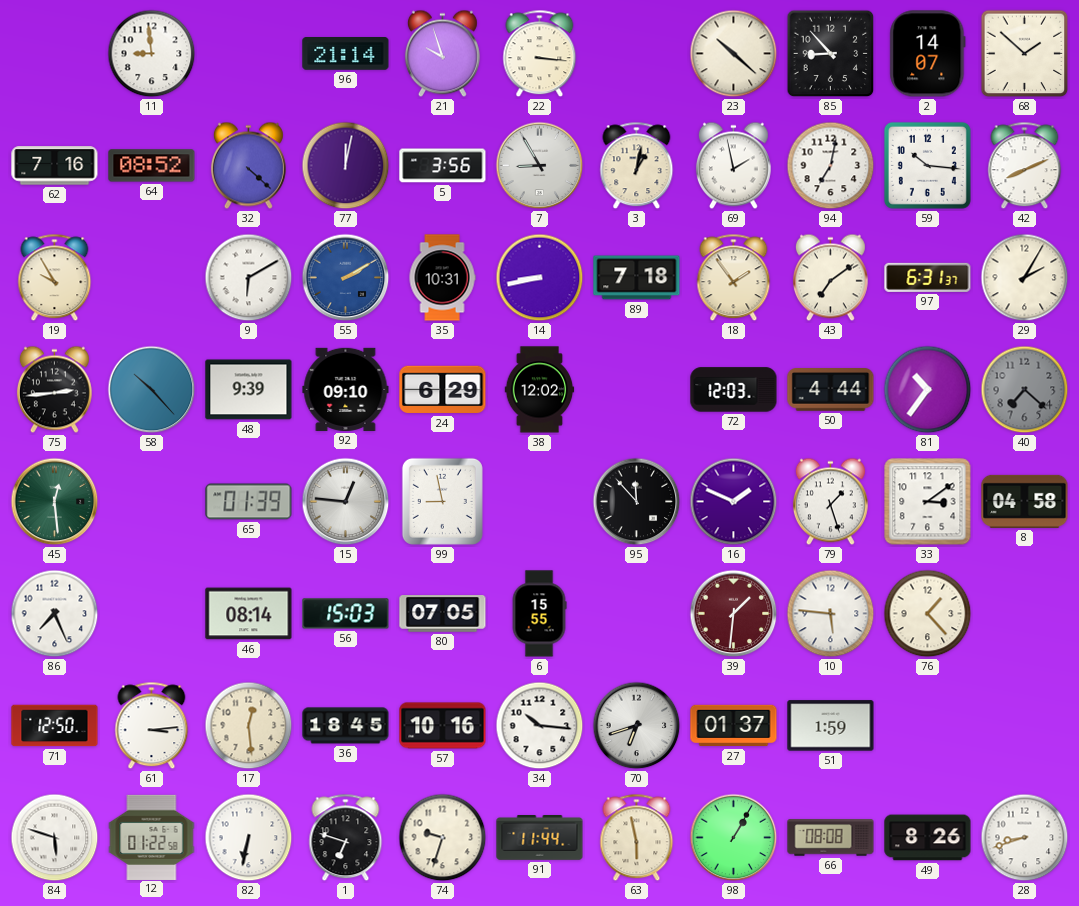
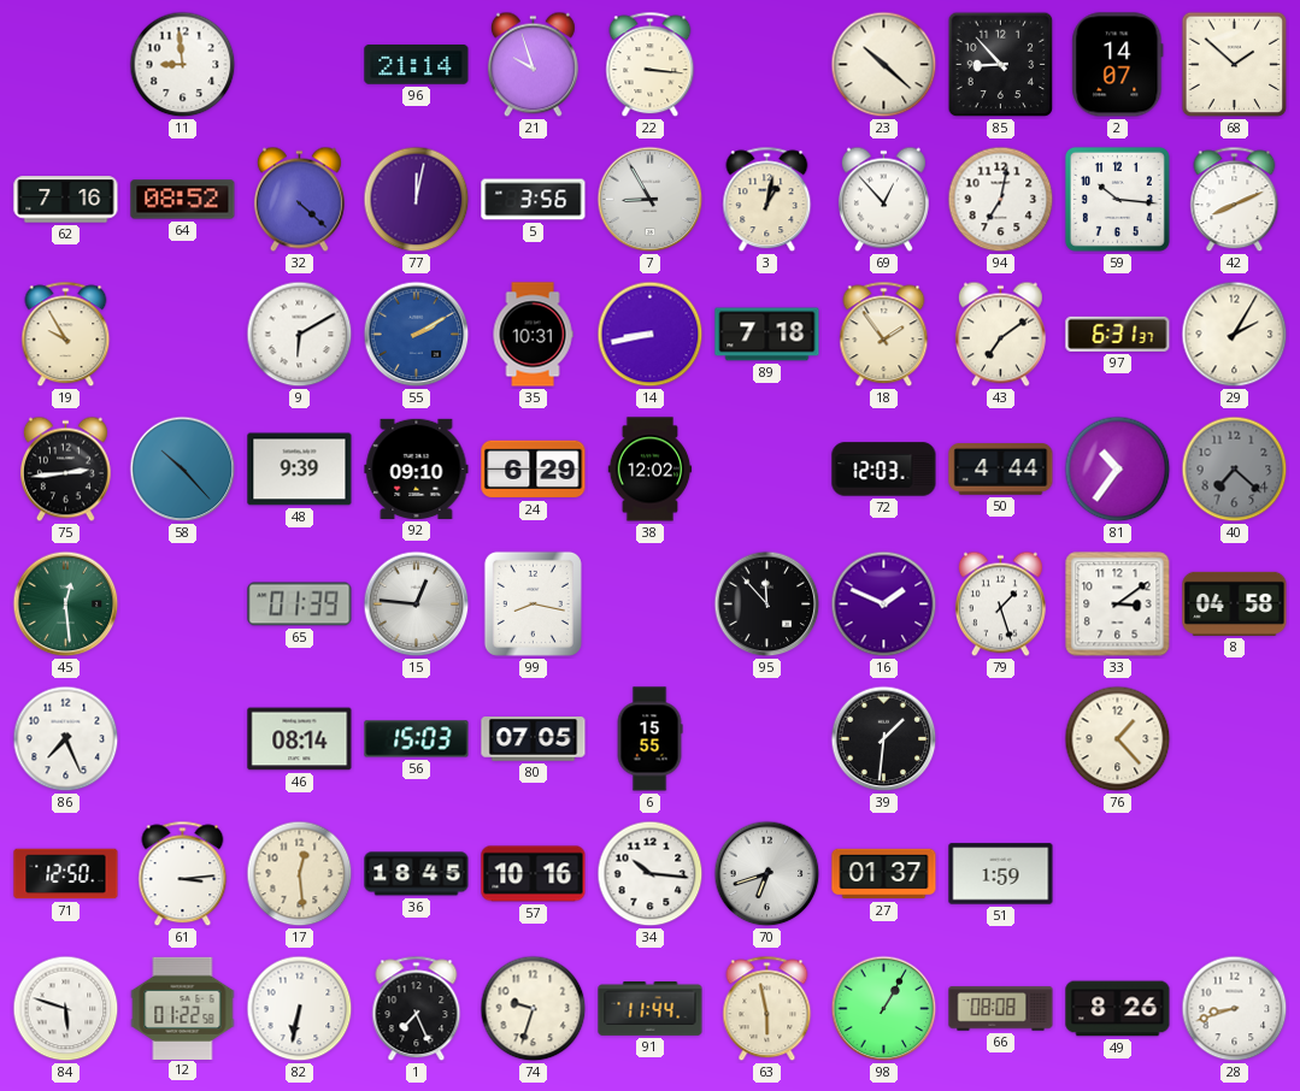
69: 1:58 -> 12:53
99: 8:58 -> 8:17
39 dial: burgundy -> black
10: 5:46 -> none
1: 6:48 -> 7:26
